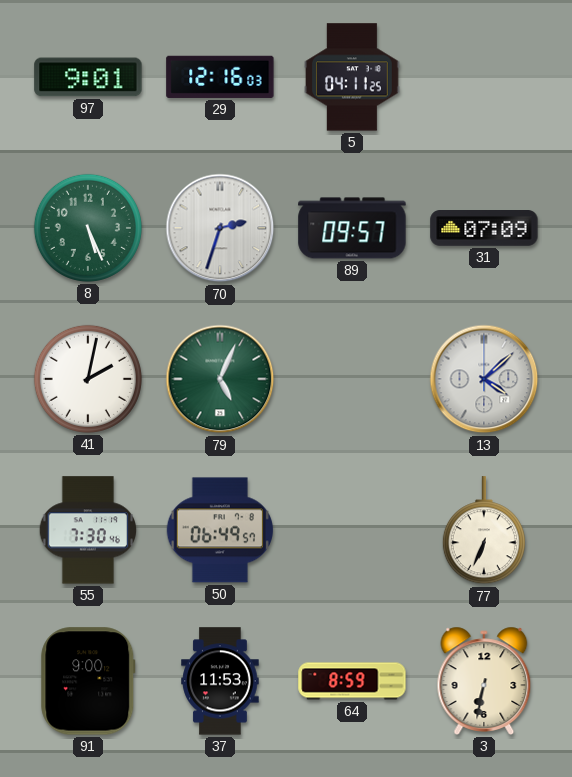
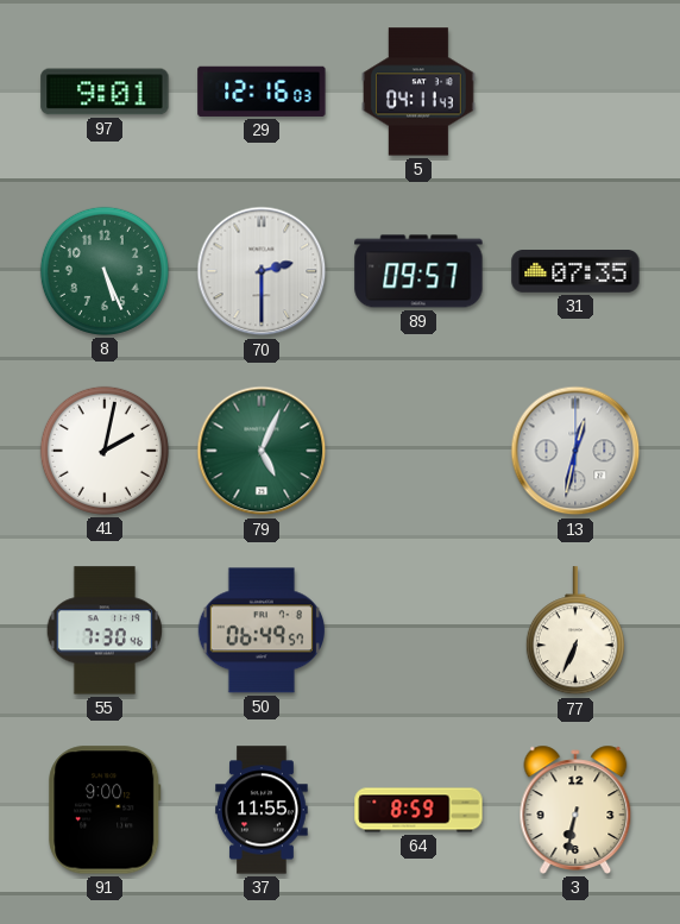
5: 04:11:25 -> 04:11:43
70: 2:33 -> 2:30
31: 07:09 -> 07:35
13: 4:08 -> 12:32
37: 11:53 -> 11:55
